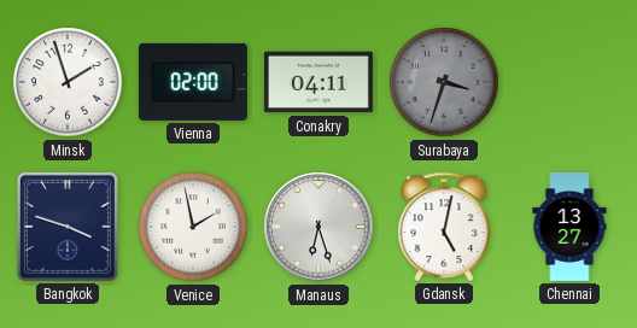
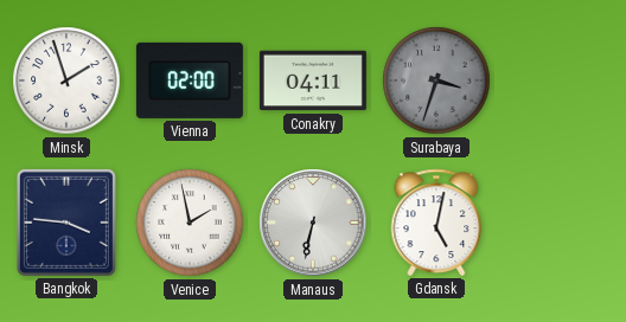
Bangkok: 3:48 -> 3:46
Manaus: 6:27 -> 6:32
Chennai: 13:27 -> none
